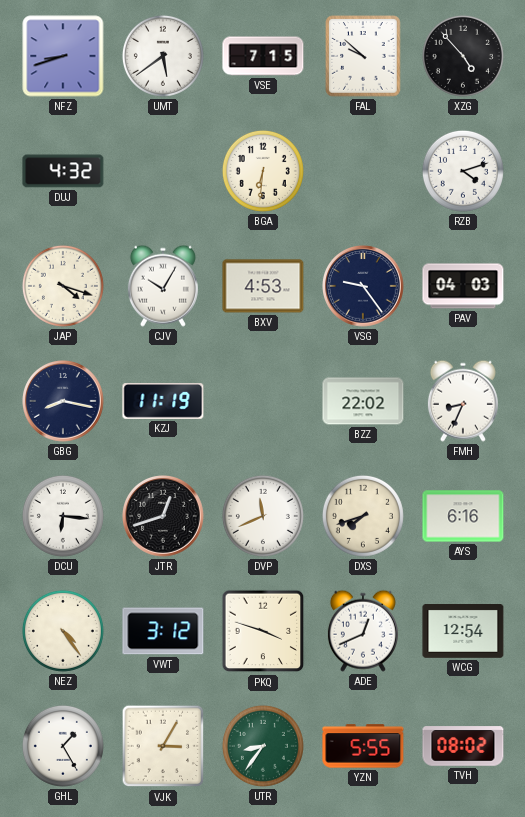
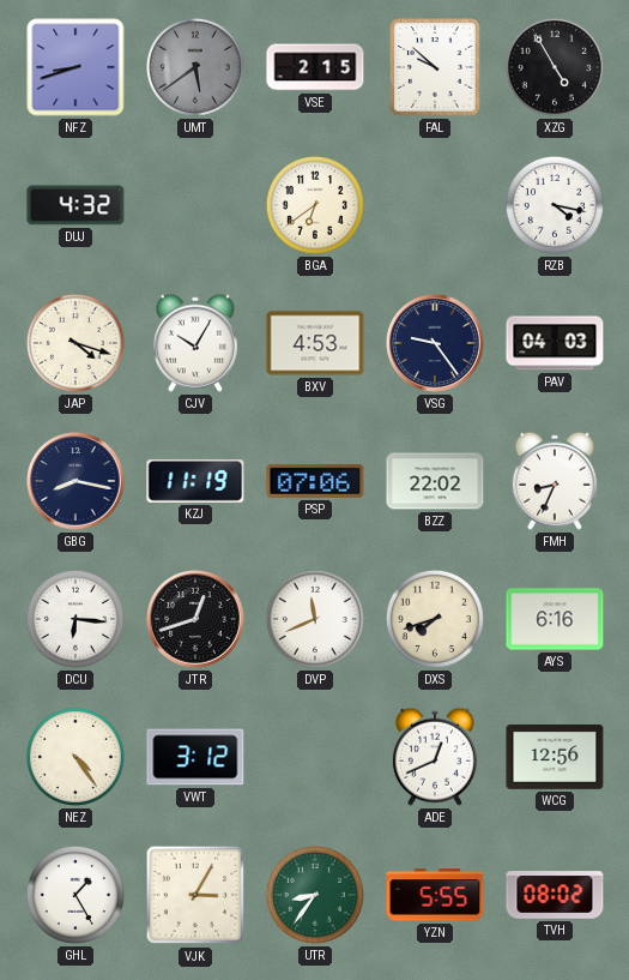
UMT dial: white -> grey
VSE: 7:15 -> 2:15
XZG: 4:53 -> 4:55
BGA: 6:31 -> 6:39
RZB: 4:12 -> 4:17
PSP: none -> 07:06
PKQ: 3:48 -> none
WCG: 12:54 -> 12:56
